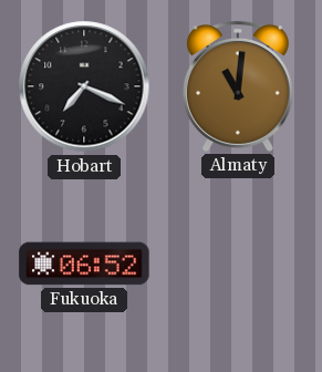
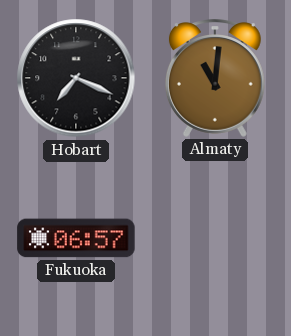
Fukuoka: 06:52 -> 06:57
